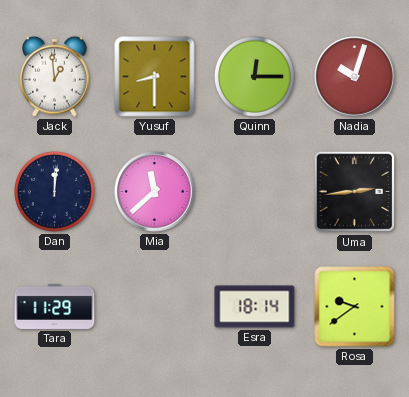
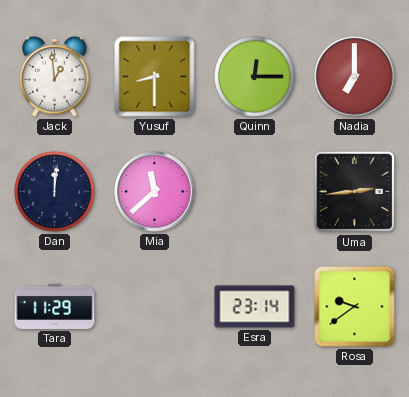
Nadia: 10:03 -> 7:00
Esra: 18:14 -> 23:14
